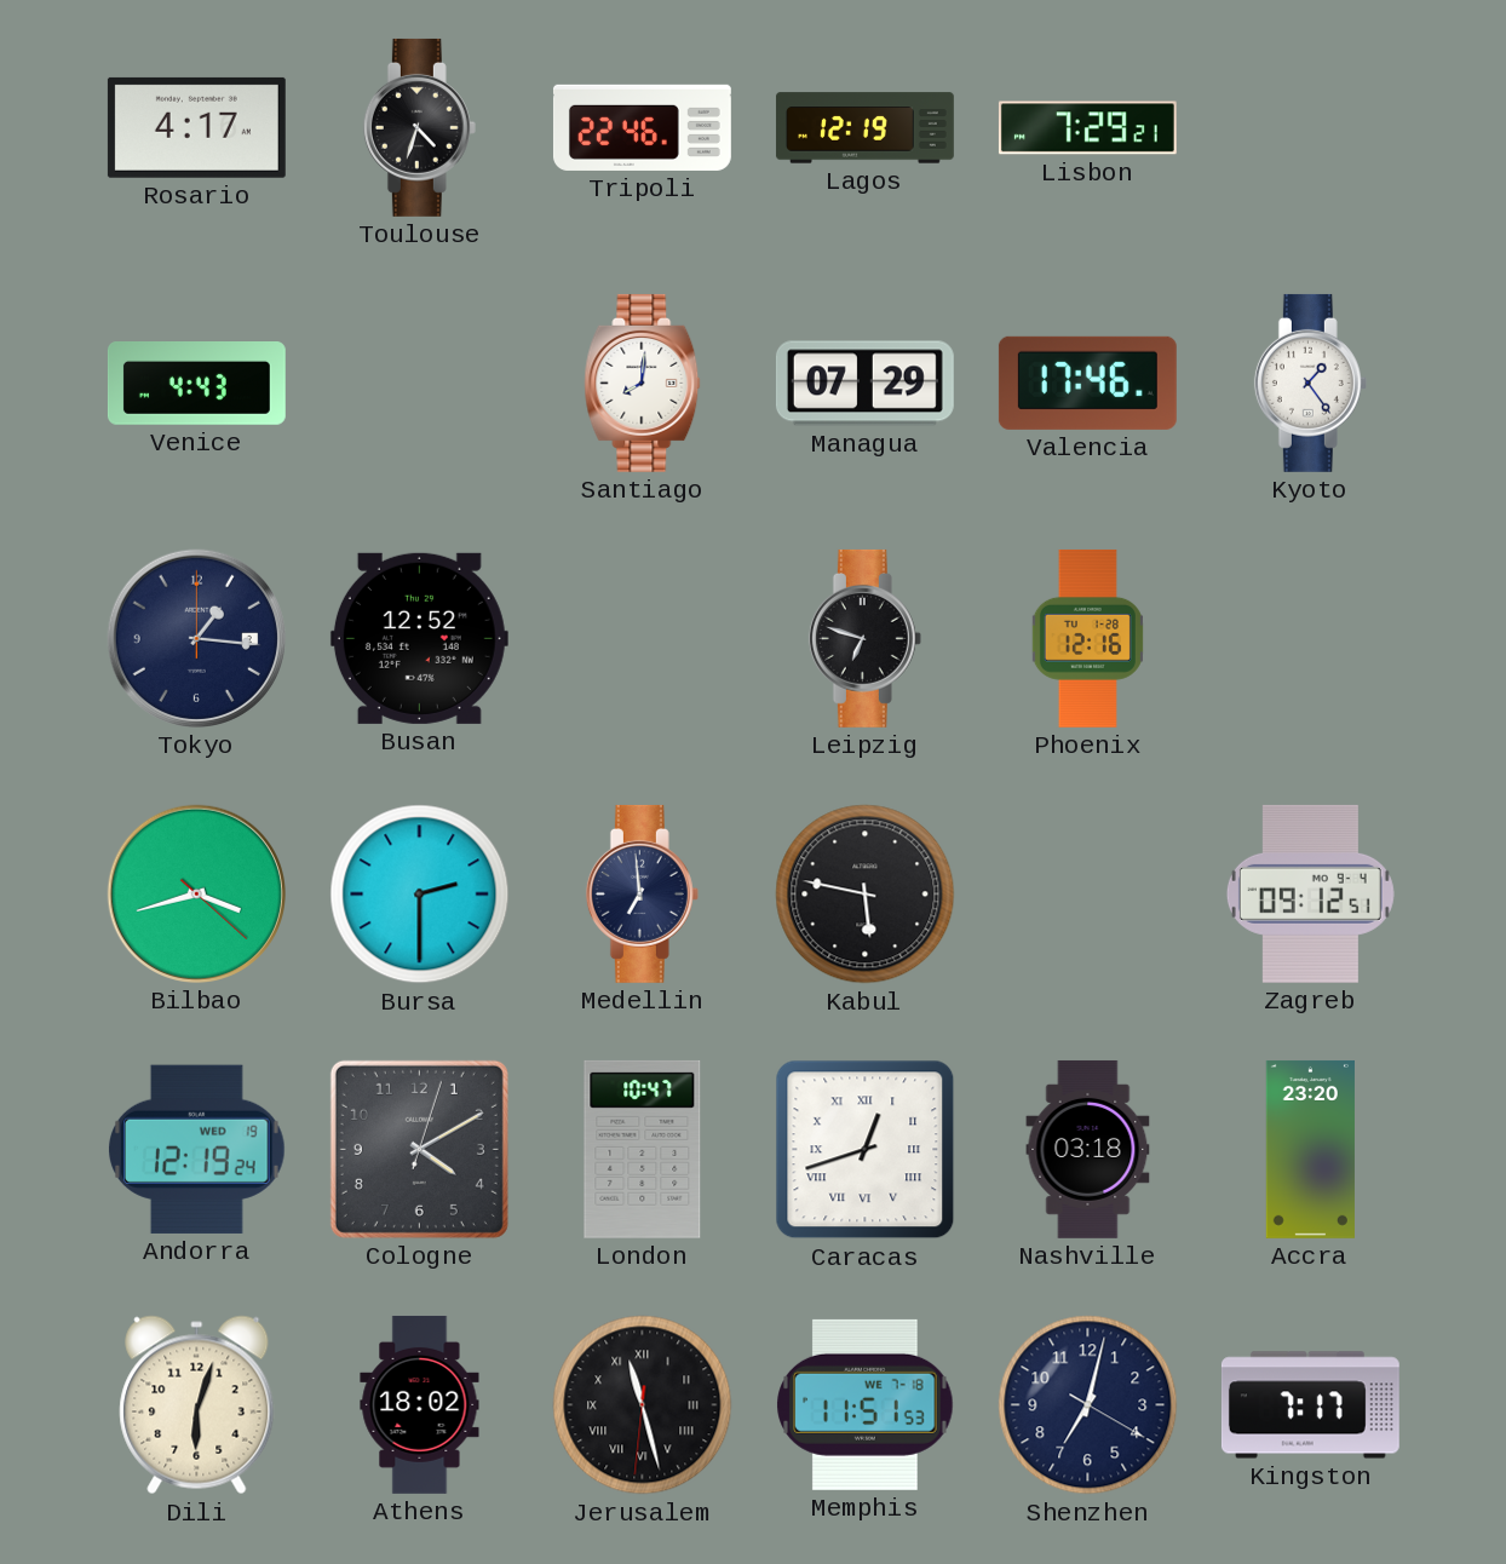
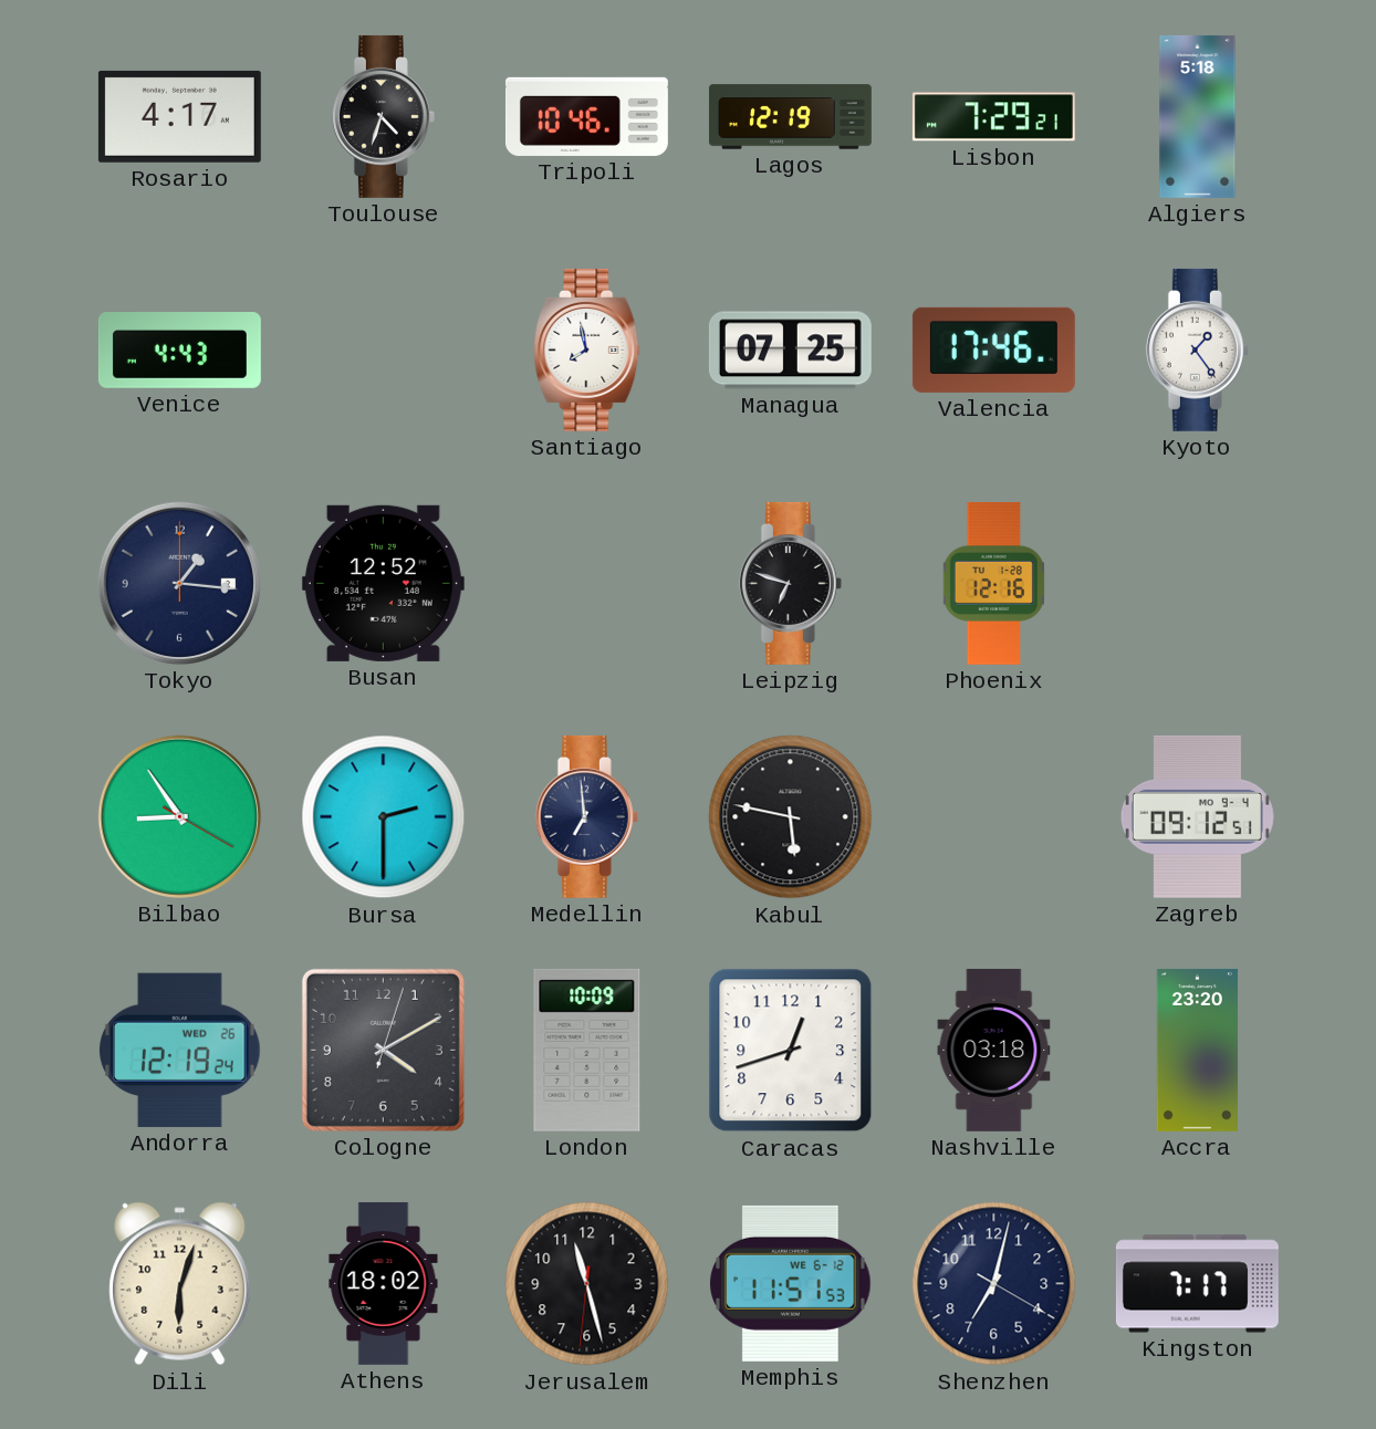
Tripoli: 22:46 -> 10:46
Algiers: none -> 5:18
Santiago: 8:01 -> 7:58
Managua: 07:29 -> 07:25
Bilbao: 3:42 -> 8:54
Andorra date: WED 19 -> WED 26
London: 10:47 -> 10:09
Caracas numerals: Roman -> Arabic
Jerusalem numerals: Roman -> Arabic
Memphis date: WE 7-18 -> WE 6-12
